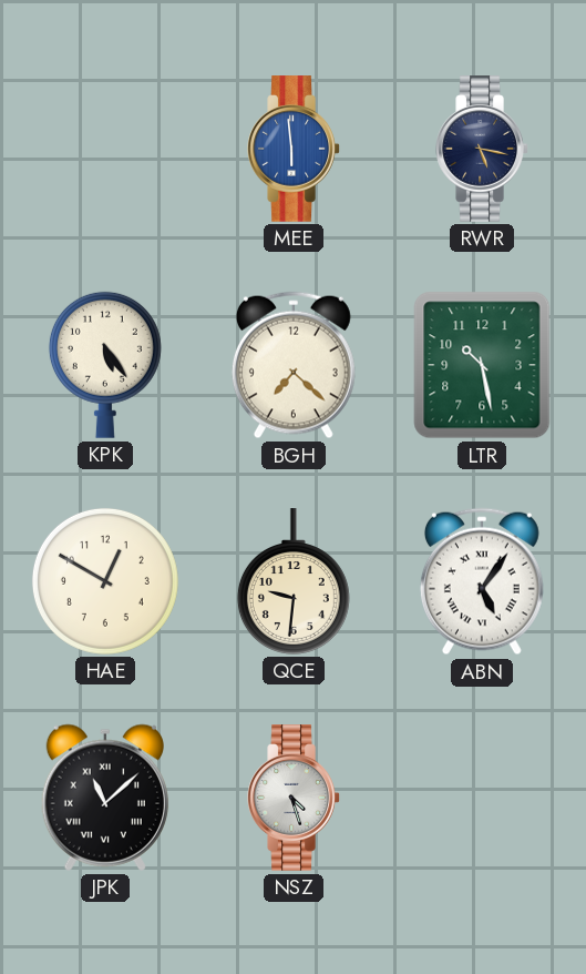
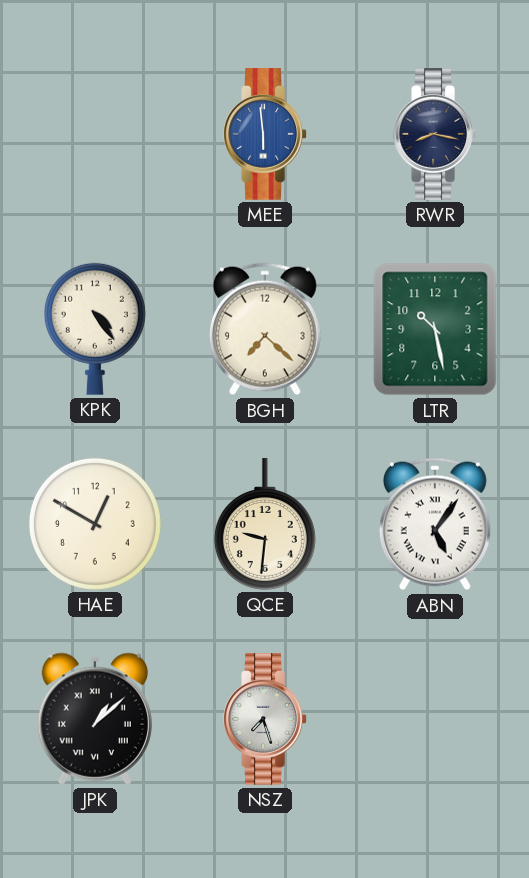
RWR: 5:17 -> 8:17
KPK: 5:24 -> 4:24
JPK: 11:08 -> 1:08
NSZ: 4:27 -> 7:27
